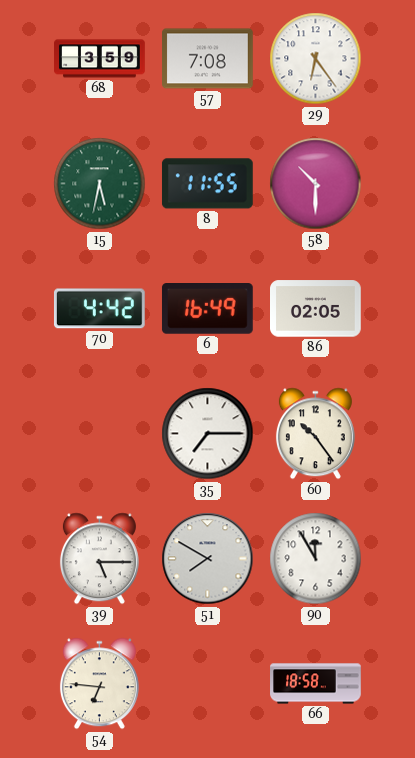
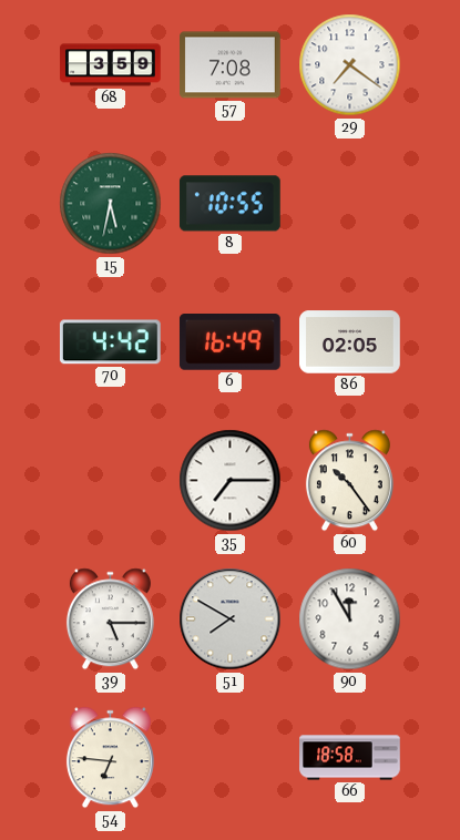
29: 6:24 -> 7:21
8: 11:55 -> 10:55
58: 10:30 -> none
